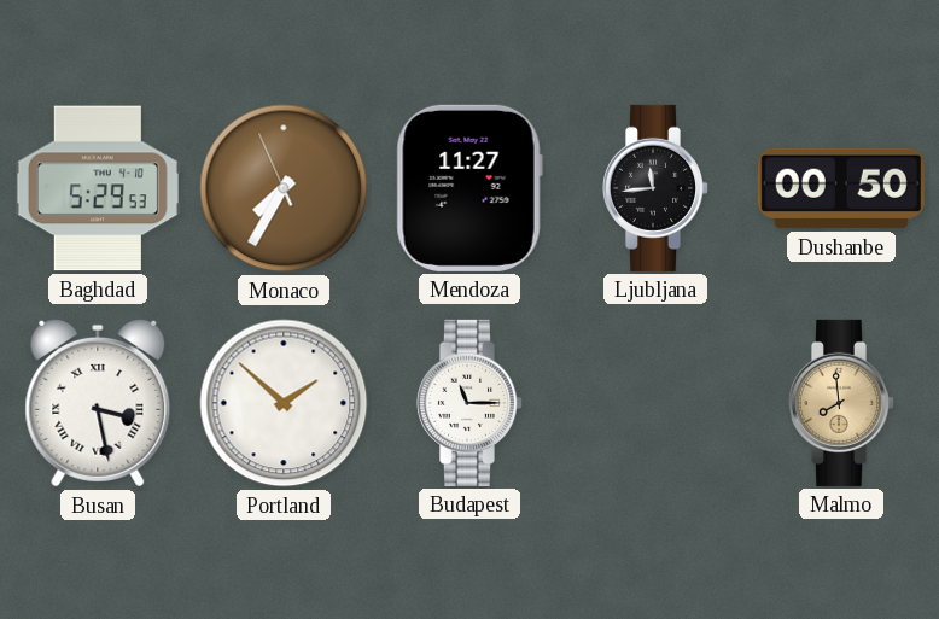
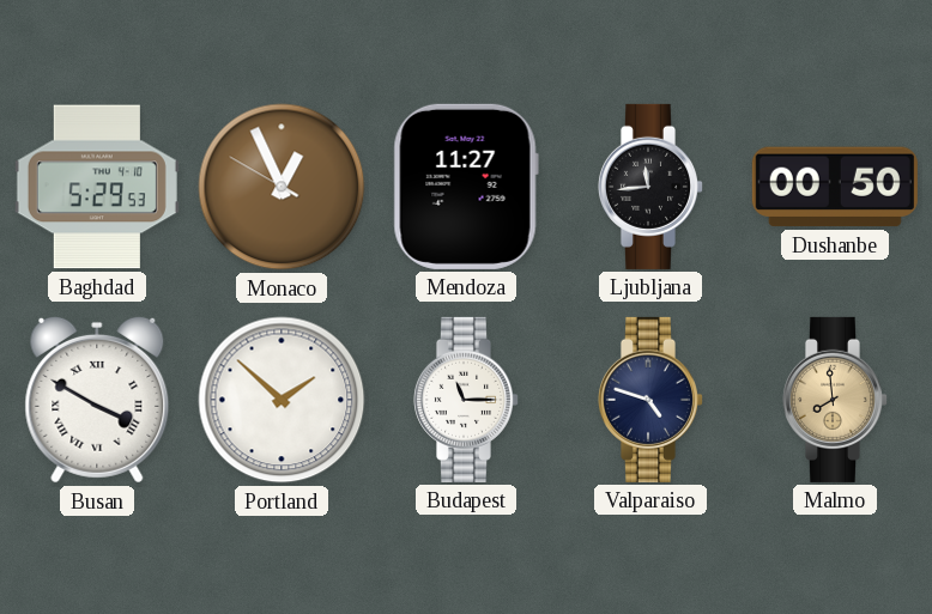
Monaco: 7:34 -> 12:55
Busan: 3:28 -> 3:50
Valparaiso: none -> 4:48
